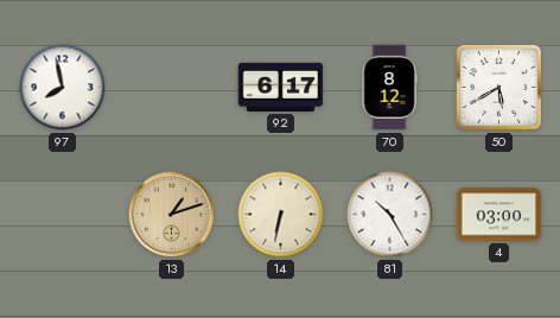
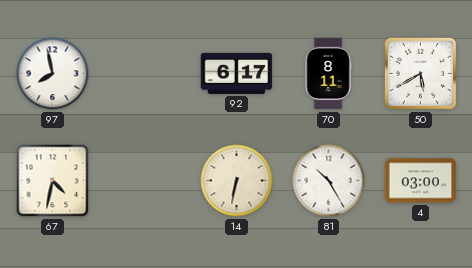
70: 8:12 -> 8:11
67: none -> 4:32
13: 1:12 -> none
